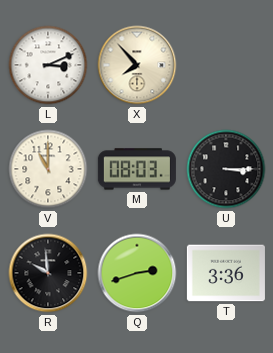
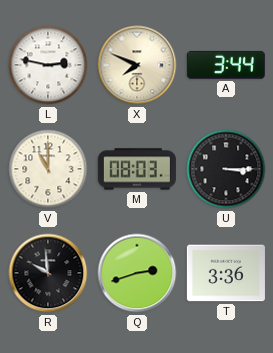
L: 3:11 -> 2:47
X: 7:53 -> 7:49
A: none -> 3:44
